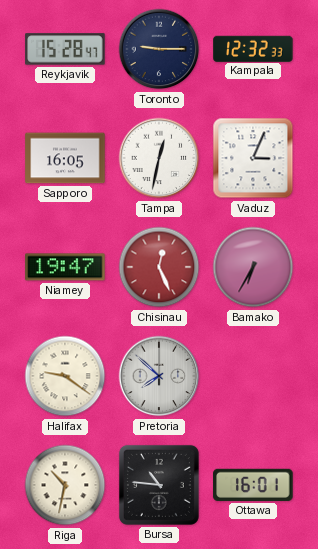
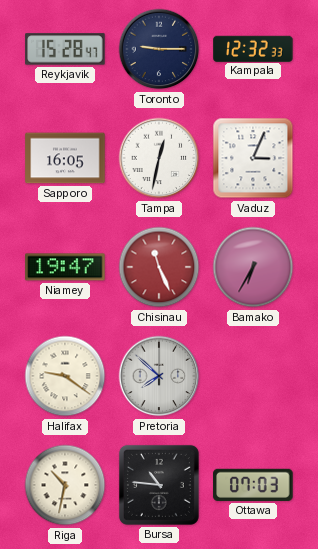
Chisinau: 12:26 -> 11:26
Ottawa: 16:01 -> 07:03
